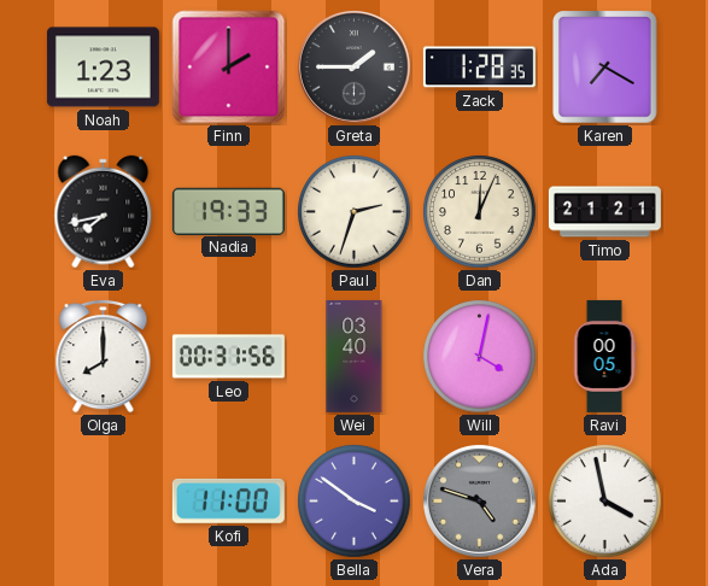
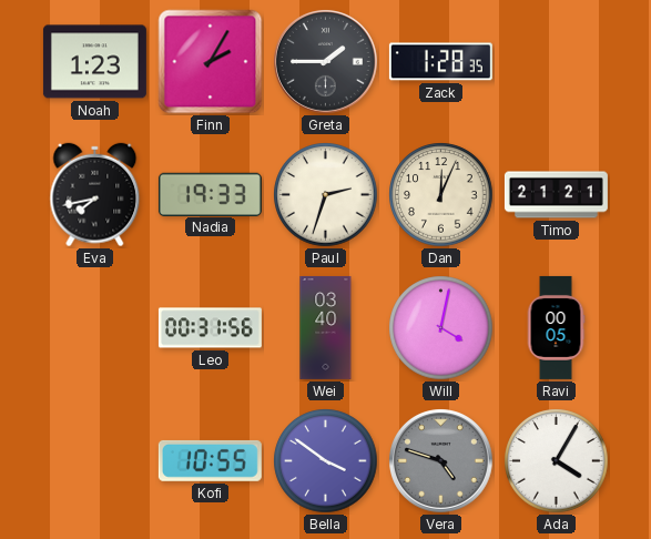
Finn: 2:00 -> 2:05
Karen: 7:20 -> none
Olga: 8:00 -> none
Kofi: 11:00 -> 10:55
Ada: 3:58 -> 4:05
